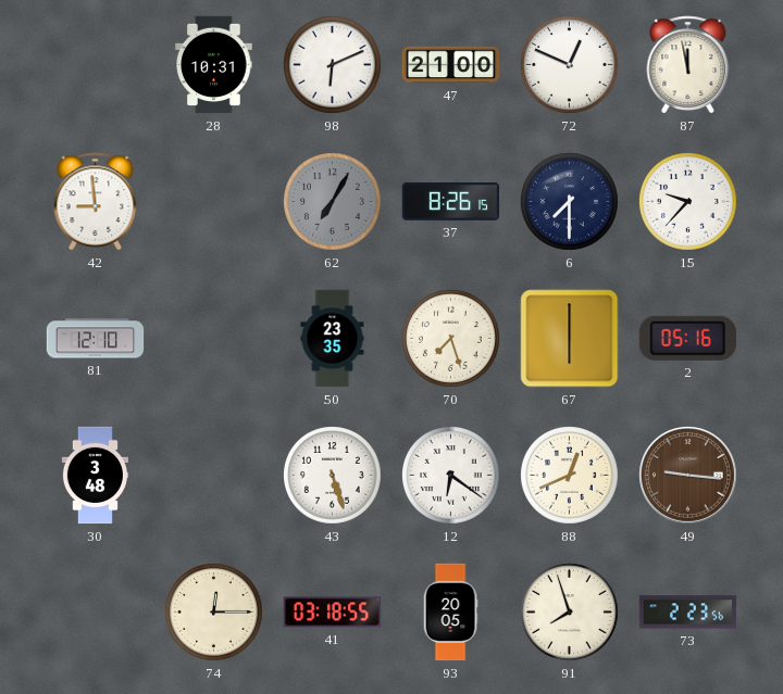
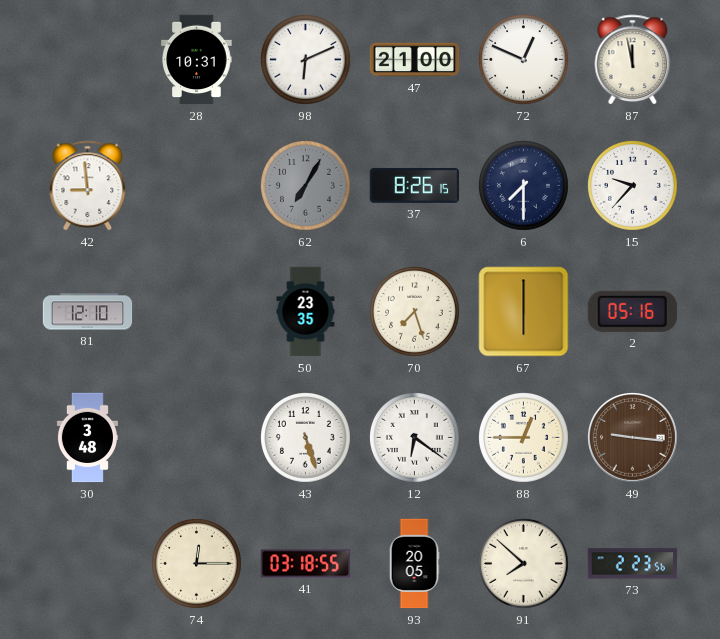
88: 12:41 -> 12:45
91: 7:57 -> 7:52
